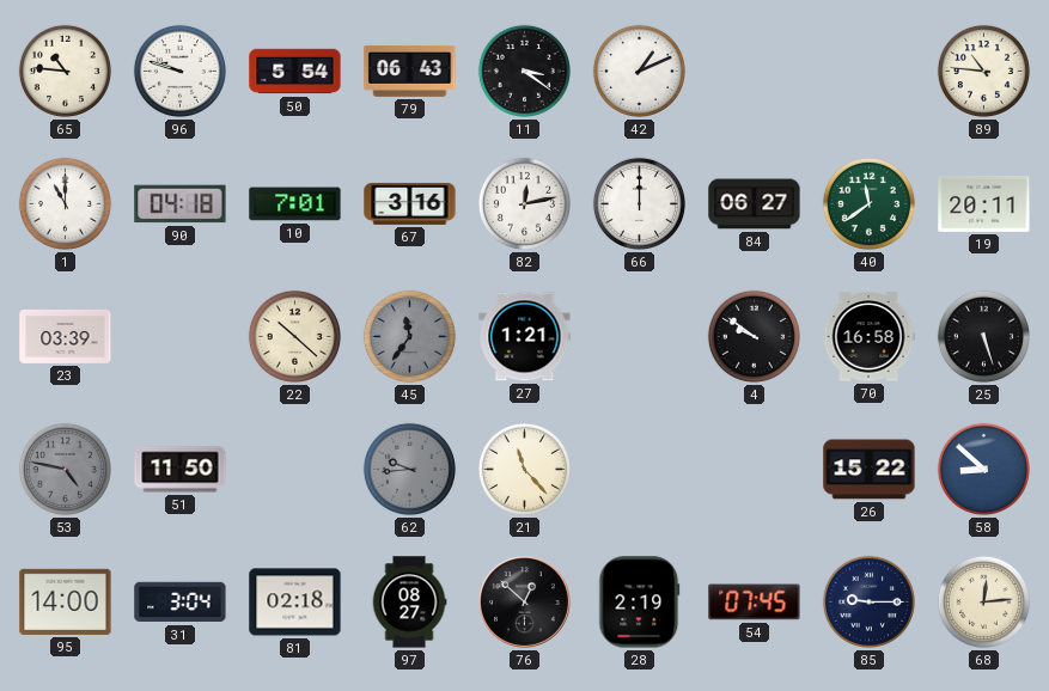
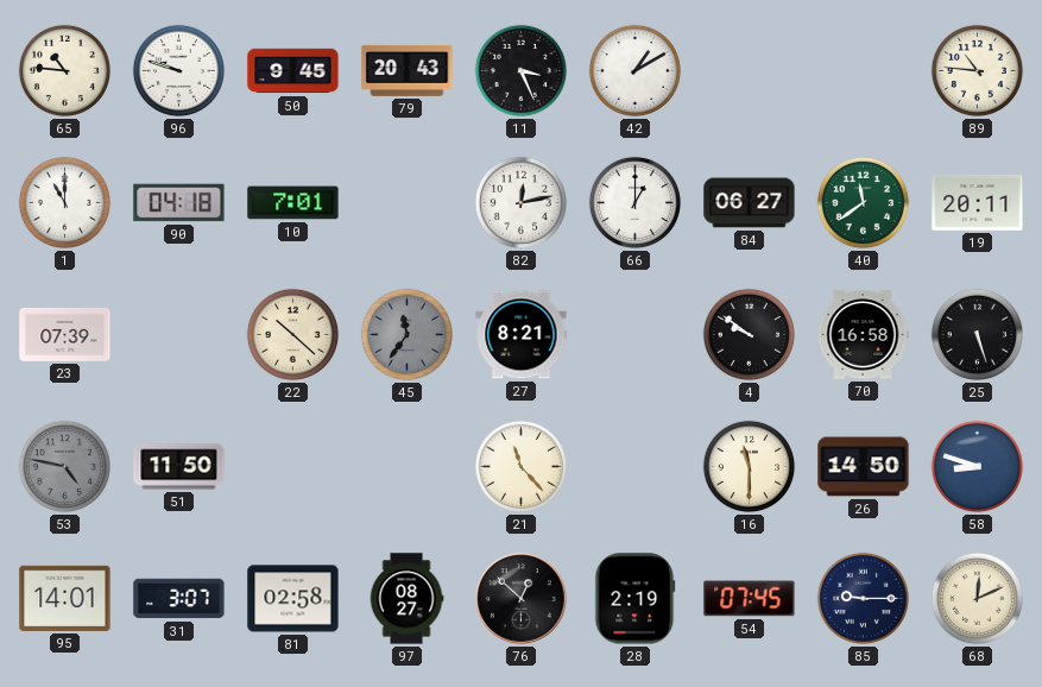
50: 5:54 -> 9:45
79: 06:43 -> 20:43
11: 3:21 -> 3:26
42: 1:11 -> 1:10
67: 3:16 -> none
66: 12:00 -> 1:00
23: 03:39 -> 07:39
27: 1:21 -> 8:21
62: 9:44 -> none
16: none -> 11:30
26: 15:22 -> 14:50
58: 8:52 -> 8:48
95: 14:00 -> 14:01
31: 3:04 -> 3:07
81: 02:18 -> 02:58
68: 12:14 -> 12:11
